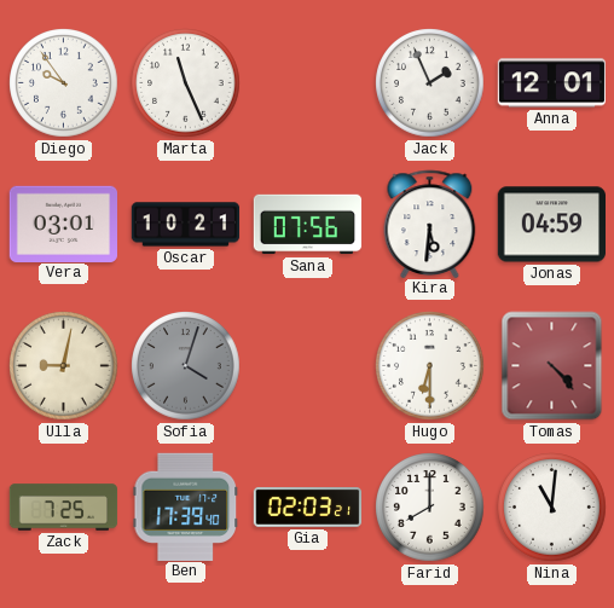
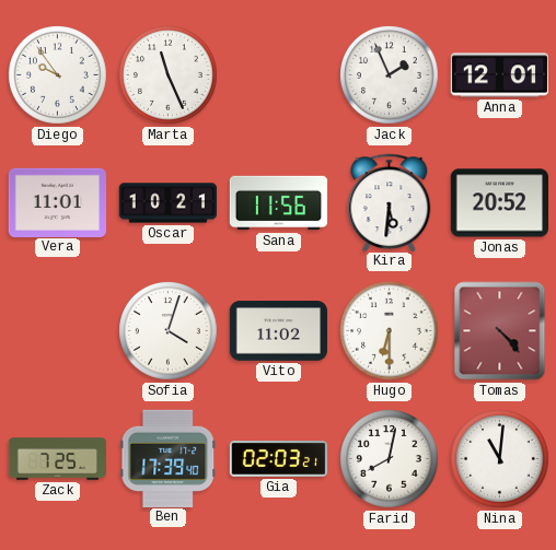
Vera: 03:01 -> 11:01
Sana: 07:56 -> 11:56
Jonas: 04:59 -> 20:52
Ulla: 9:02 -> none
Sofia dial: grey -> white
Vito: none -> 11:02
Farid: 8:00 -> 8:02
